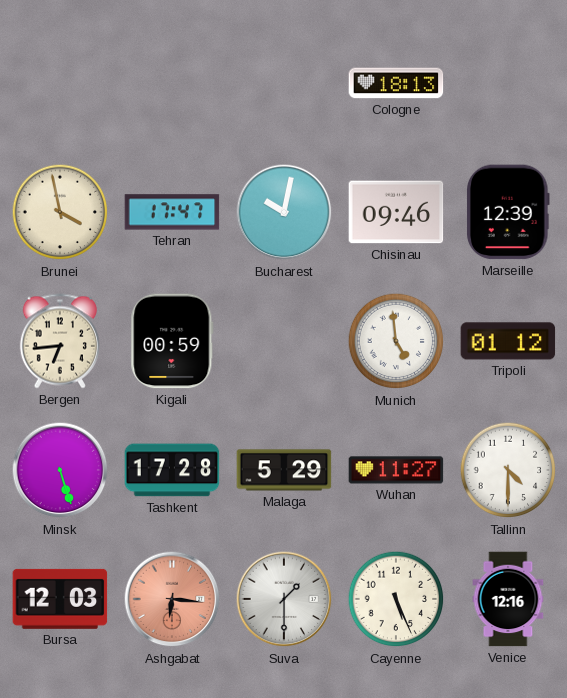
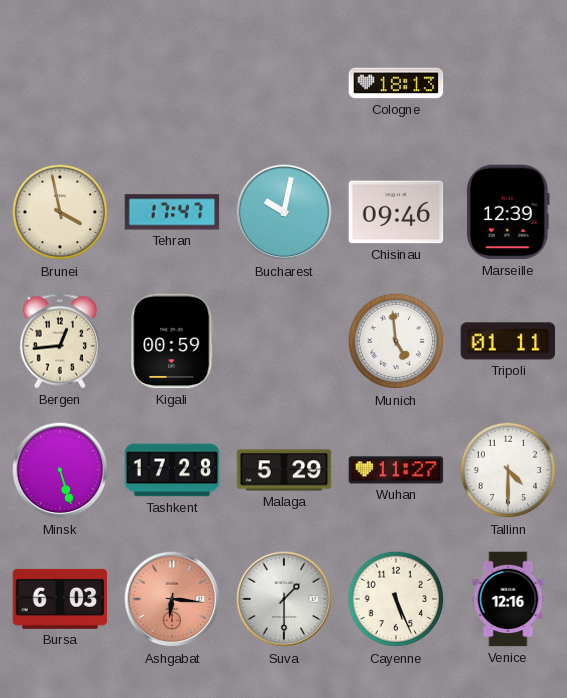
Bergen: 6:44 -> 12:44
Tripoli: 01:12 -> 01:11
Bursa: 12:03 -> 6:03
